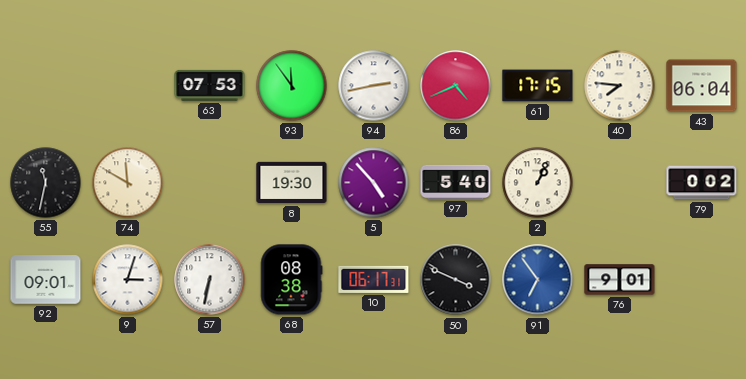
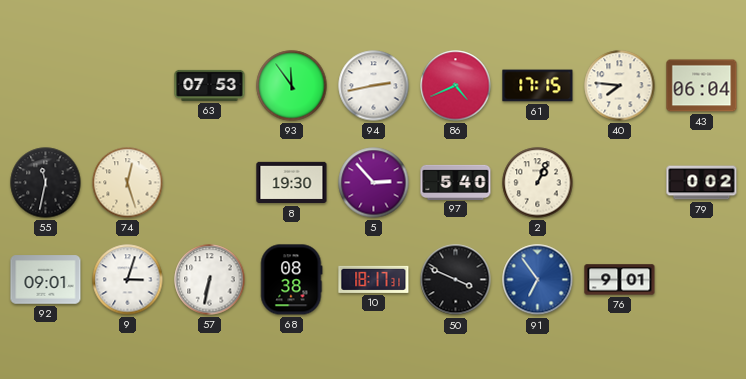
74: 11:50 -> 12:27
5: 4:53 -> 2:53
10: 06:17 -> 18:17
